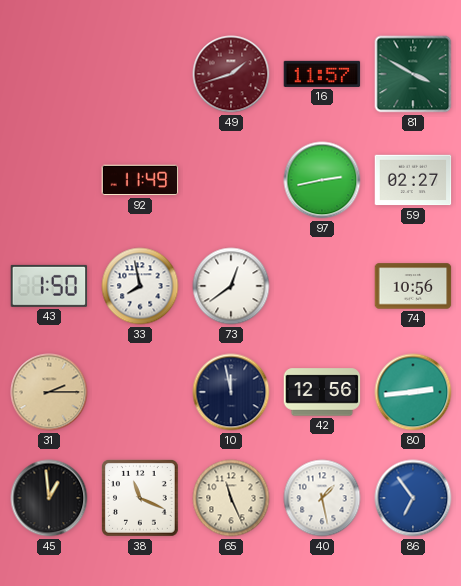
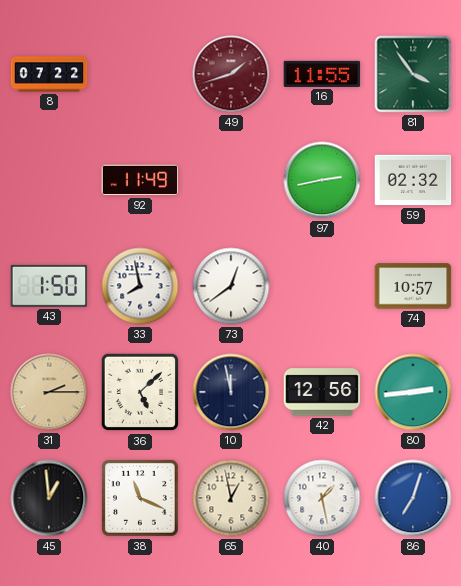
8: none -> 07:22
16: 11:57 -> 11:55
81: 3:50 -> 3:54
59: 02:27 -> 02:32
74: 10:56 -> 10:57
36: none -> 5:08
65: 11:26 -> 12:58
86: 6:54 -> 7:03
